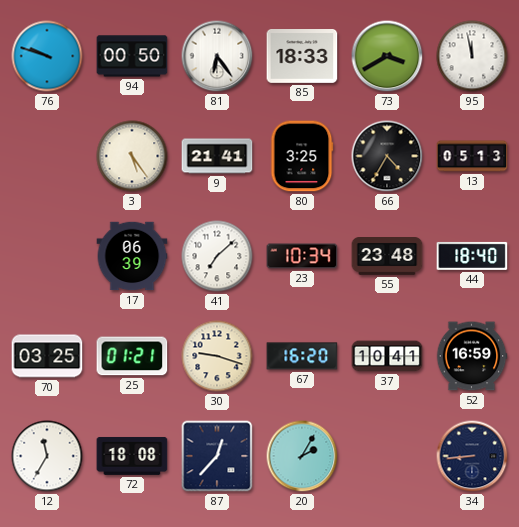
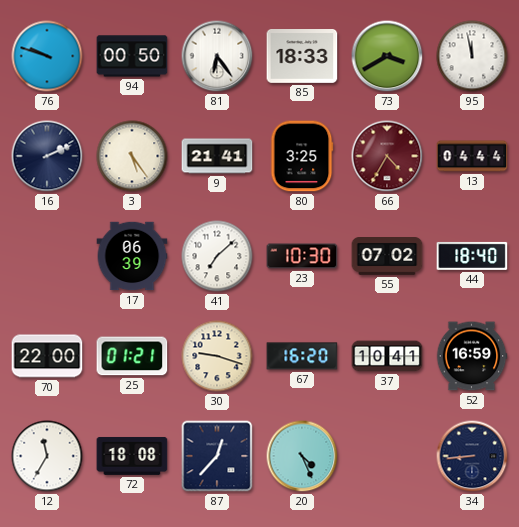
16: none -> 2:11
66 dial: black -> burgundy
13: 05:13 -> 04:44
23: 10:34 -> 10:30
55: 23:48 -> 07:02
70: 03:25 -> 22:00
20: 2:05 -> 4:26
